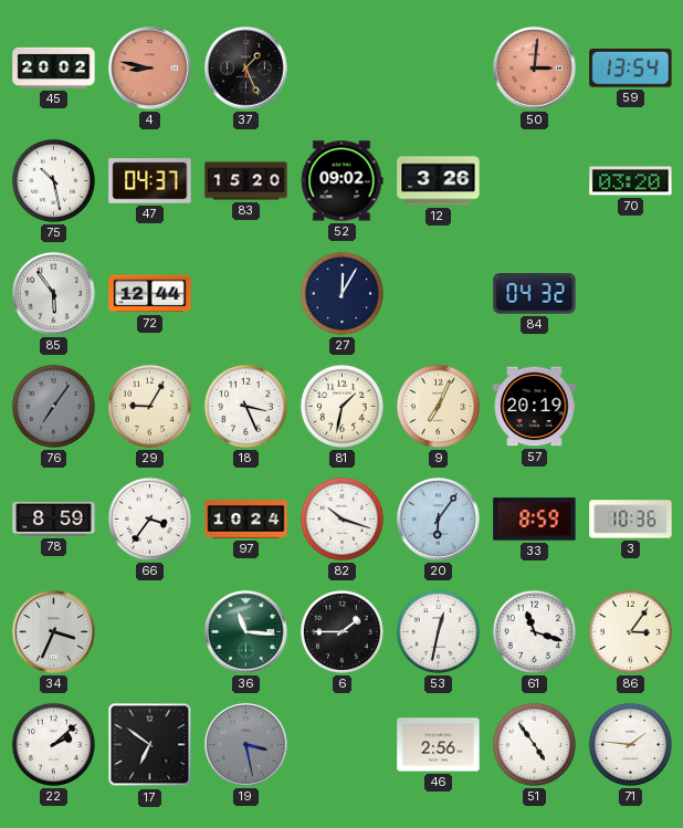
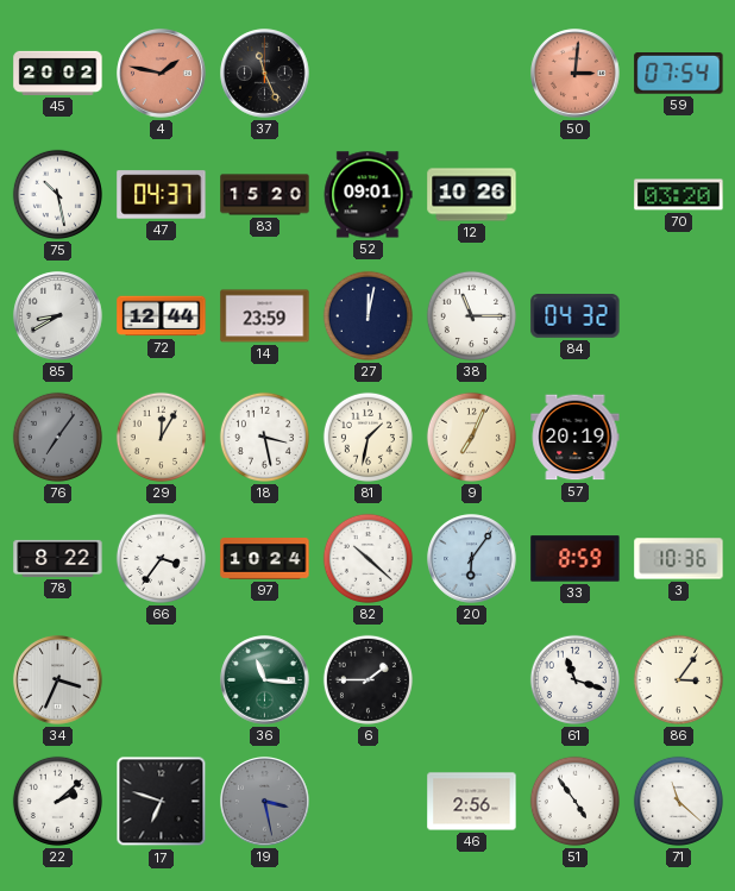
4: 8:47 -> 1:47
37: 1:26 -> 11:26
59: 13:54 -> 07:54
52: 09:02 -> 09:01
12: 3:26 -> 10:26
85: 5:54 -> 8:40
14: none -> 23:59
27: 12:05 -> 12:02
38: none -> 11:15
29: 9:05 -> 12:05
18: 3:26 -> 3:28
78: 8:59 -> 8:22
82: 10:18 -> 10:22
53: 12:32 -> none
17: 6:51 -> 6:48
71: 1:46 -> 11:22
